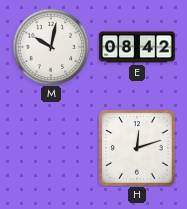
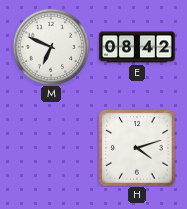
M: 10:02 -> 6:49
H: 12:12 -> 4:12
